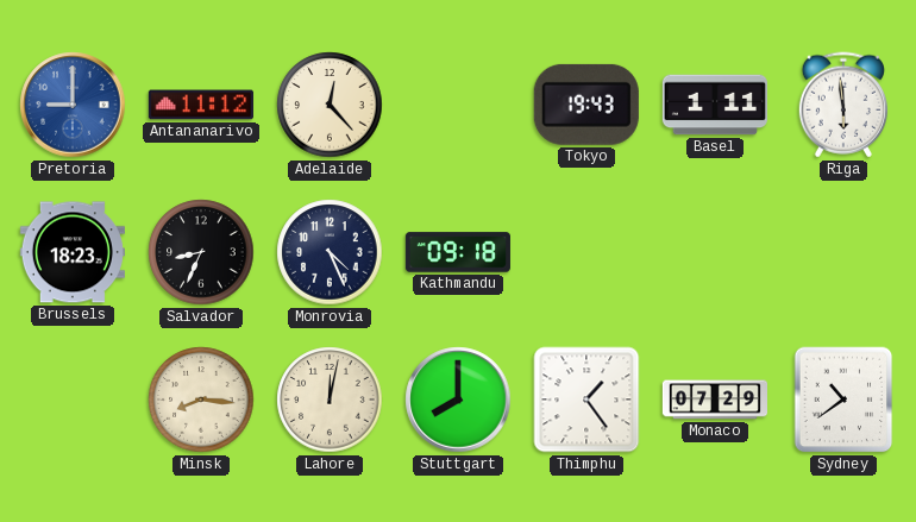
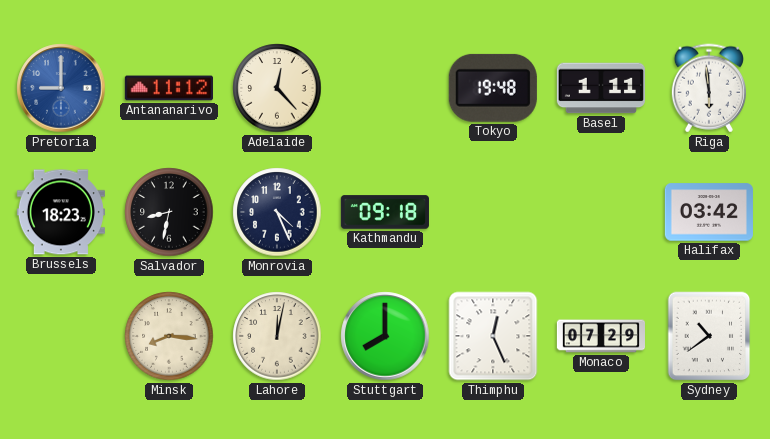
Tokyo: 19:43 -> 19:48
Salvador: 8:34 -> 8:32
Halifax: none -> 03:42
Thimphu: 1:24 -> 12:26
